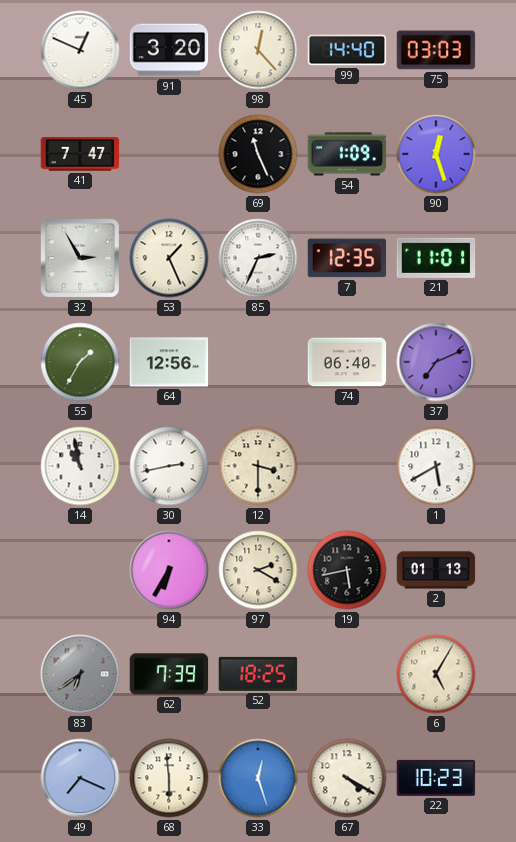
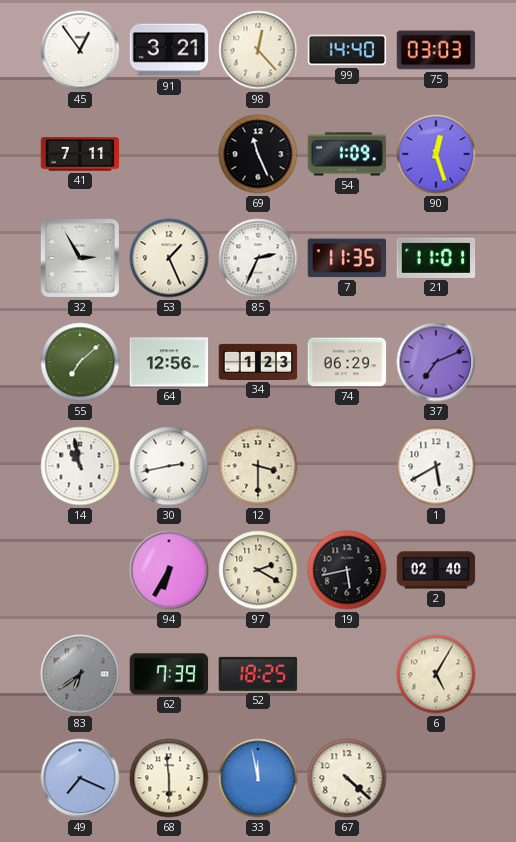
45: 12:49 -> 12:54
91: 3:20 -> 3:21
41: 7:47 -> 7:11
7: 12:35 -> 11:35
55: 1:35 -> 7:08
34: none -> 1:23
74: 06:40 -> 06:29
2: 01:13 -> 02:40
33: 12:27 -> 11:58
67: 4:20 -> 4:22
22: 10:23 -> none
